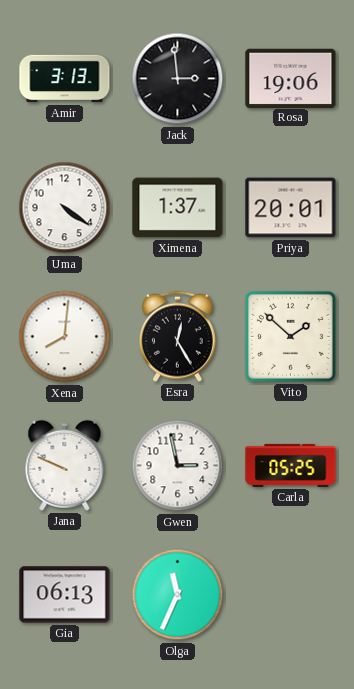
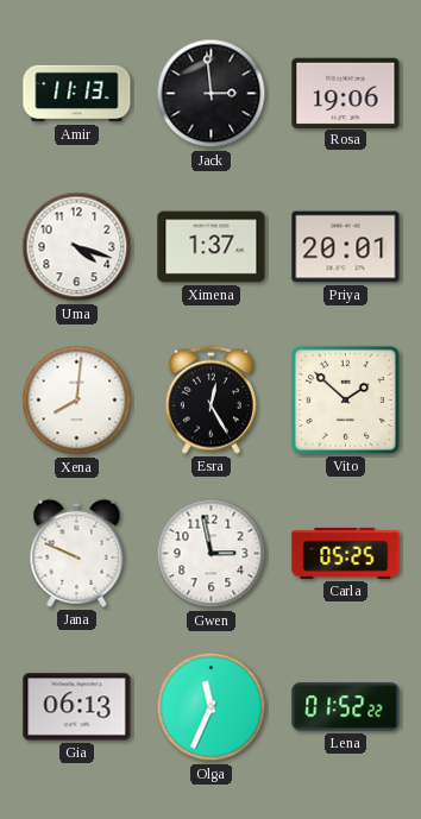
Amir: 3:13 -> 11:13
Uma: 4:21 -> 4:18
Lena: none -> 01:52
